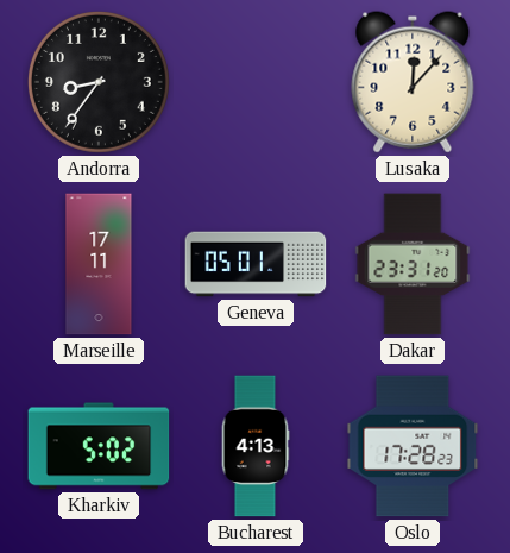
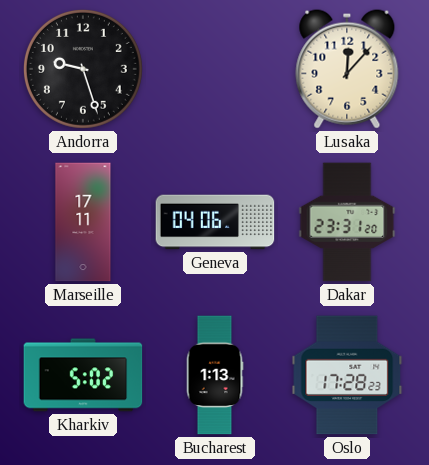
Andorra: 8:36 -> 9:27
Geneva: 05:01 -> 04:06
Bucharest: 4:13 -> 1:13
